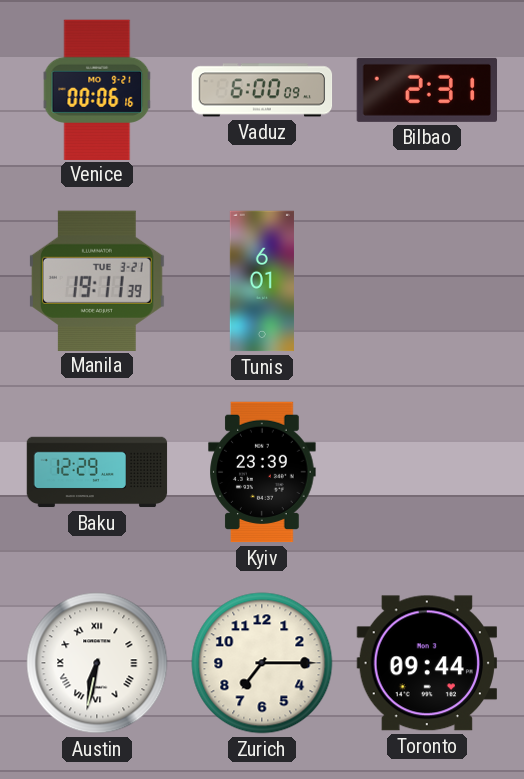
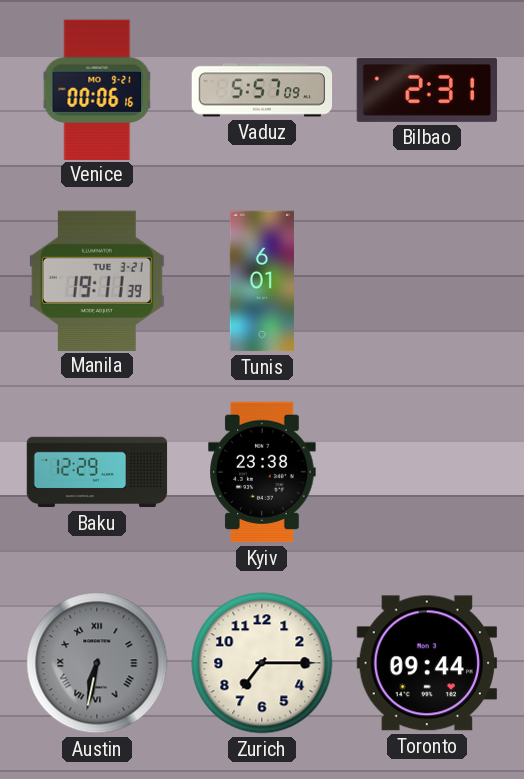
Vaduz: 6:00 -> 5:57
Kyiv: 23:39 -> 23:38
Austin dial: white -> grey
